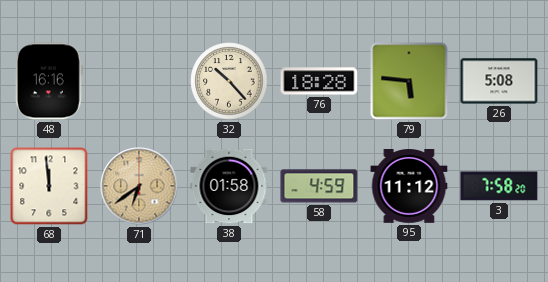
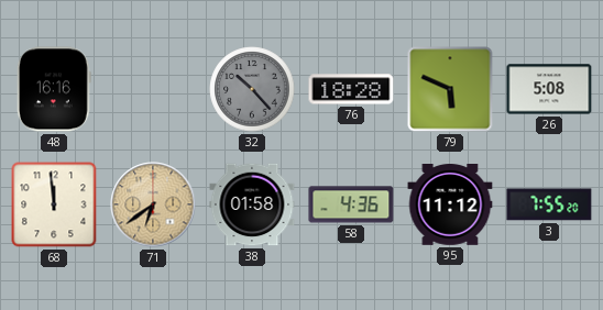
32 dial: cream -> grey
79: 5:46 -> 5:49
58: 4:59 -> 4:36
3: 7:58 -> 7:55
